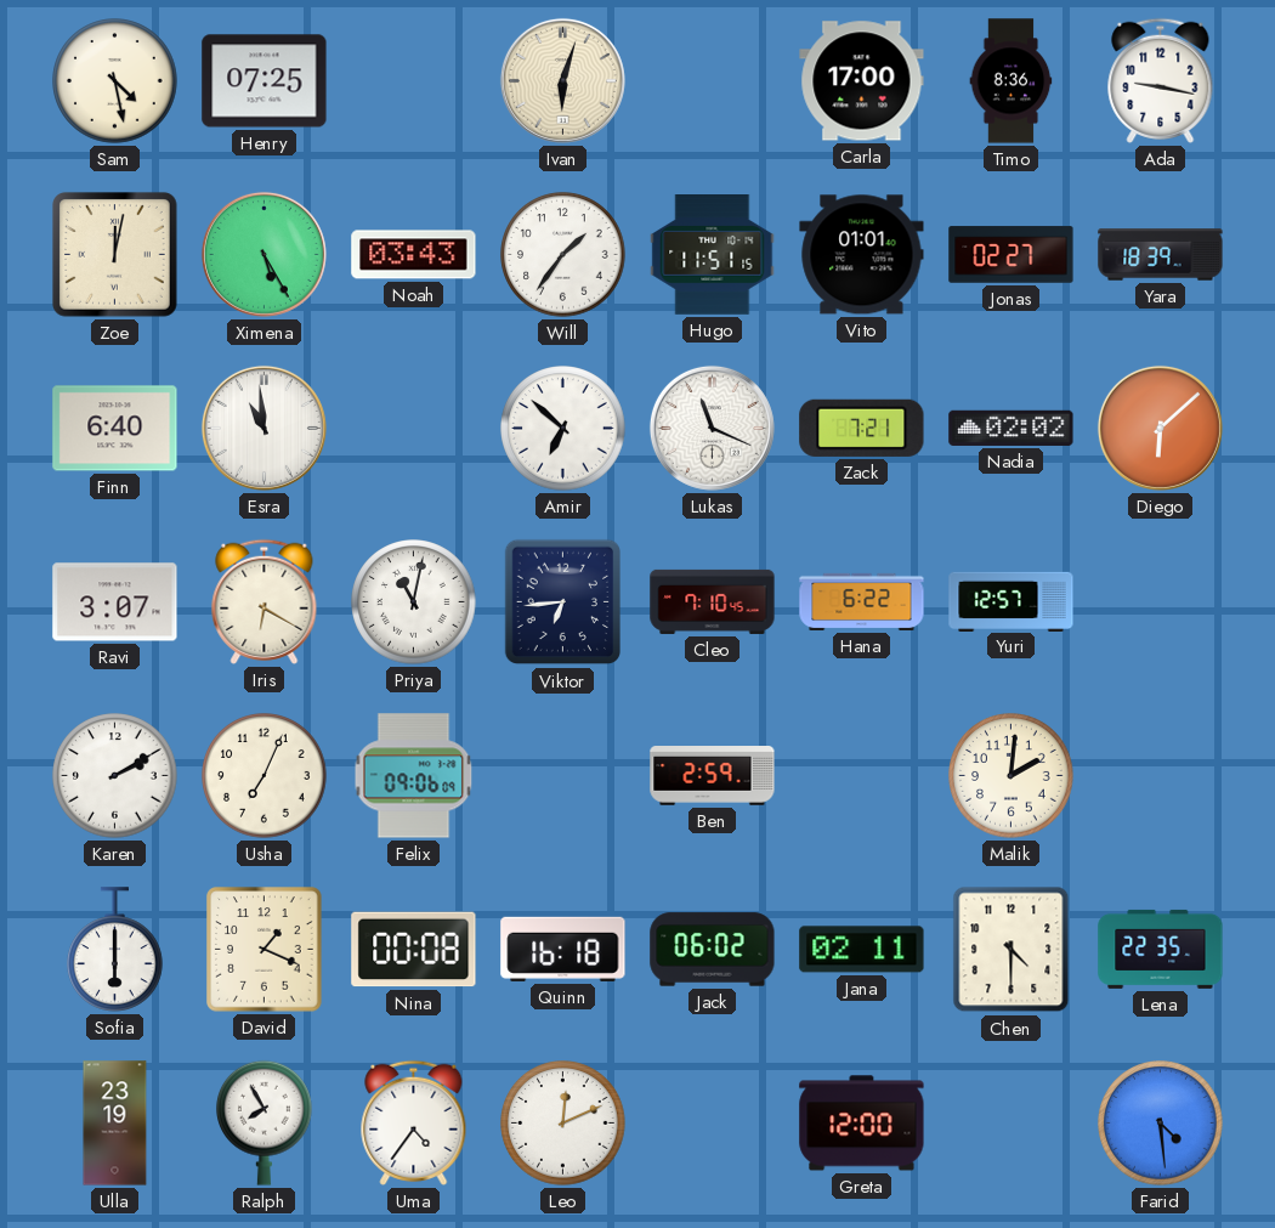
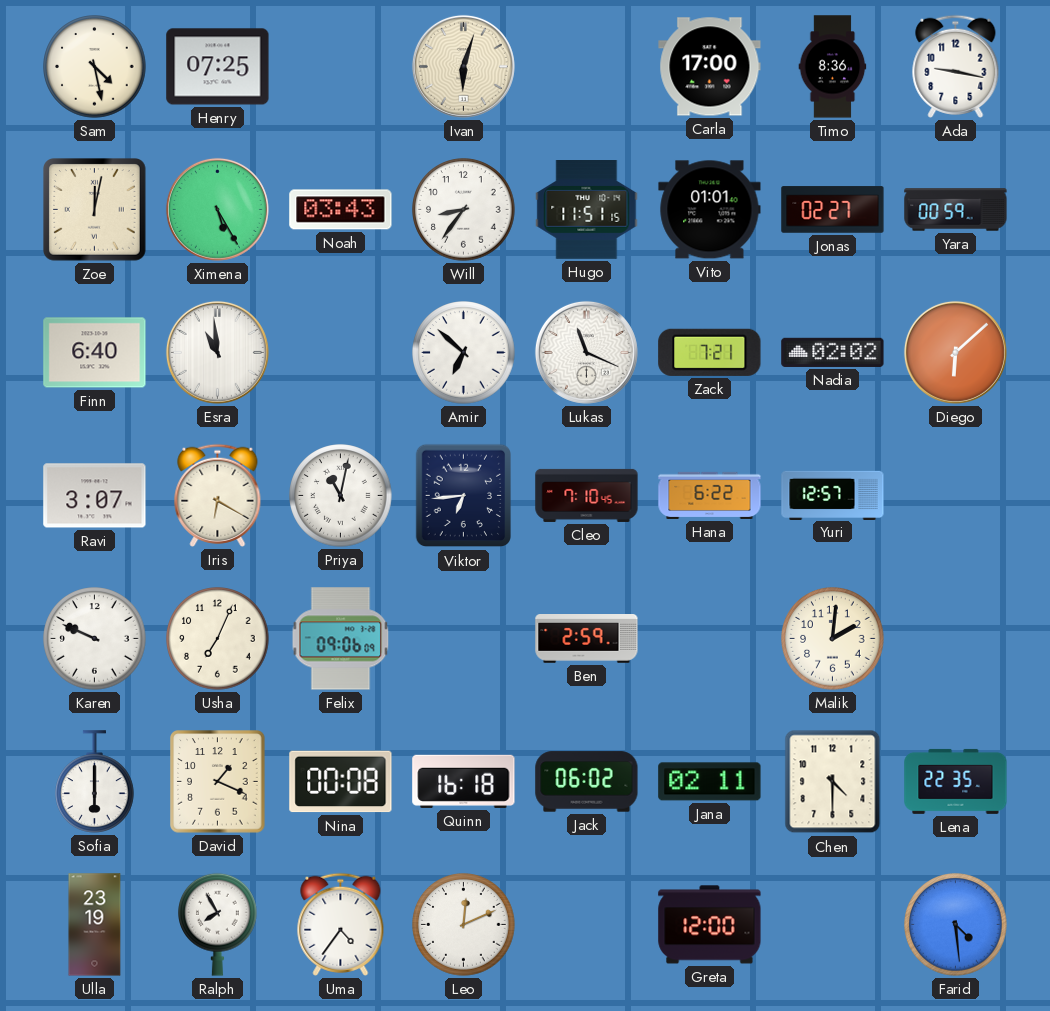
Will: 1:36 -> 8:36
Yara: 18:39 -> 00:59
Karen: 2:10 -> 9:49
